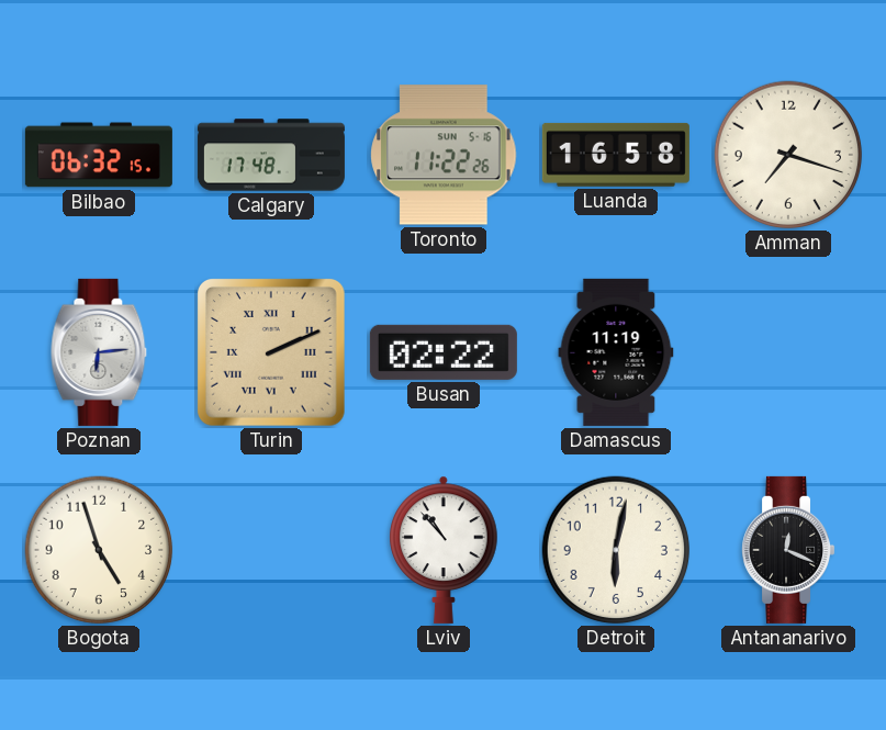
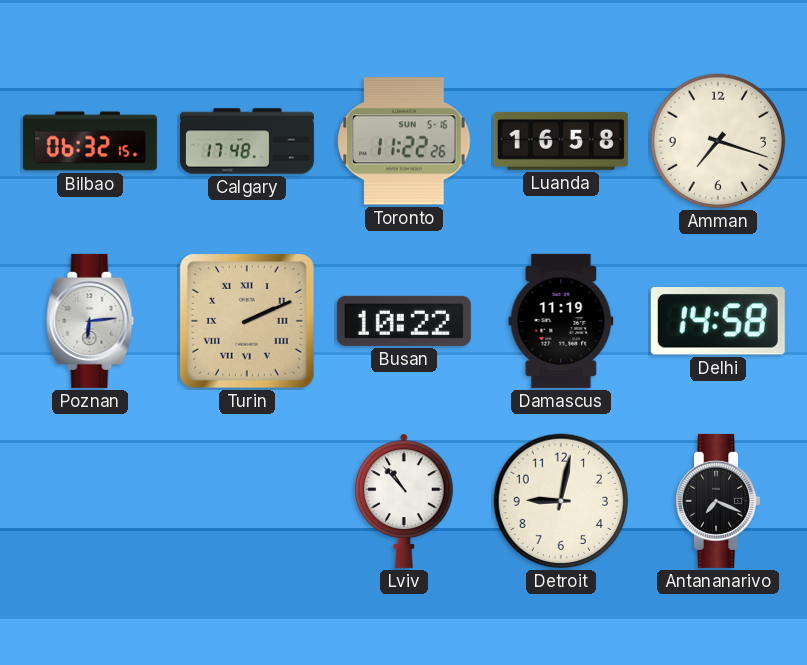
Busan: 02:22 -> 10:22
Delhi: none -> 14:58
Bogota: 4:57 -> none
Detroit: 6:02 -> 9:02
Antananarivo: 12:19 -> 7:19
